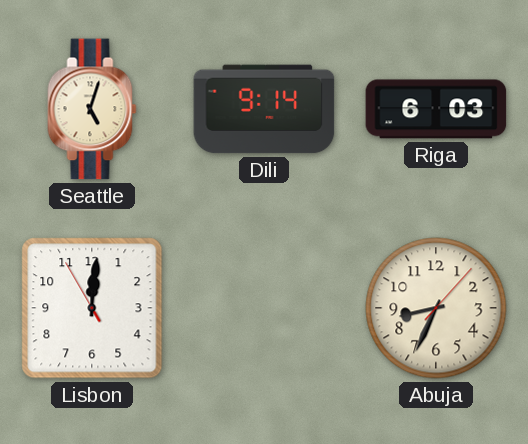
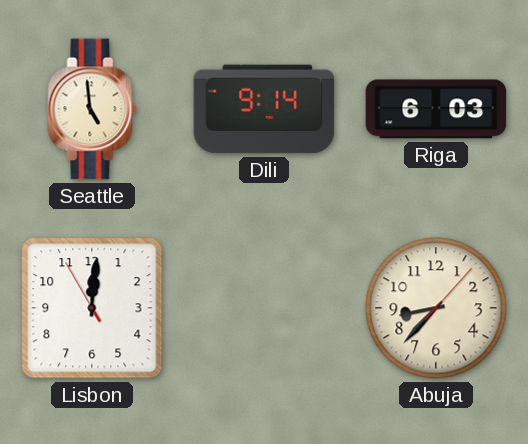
Seattle: 5:03 -> 4:59
Abuja: 8:34 -> 8:37
